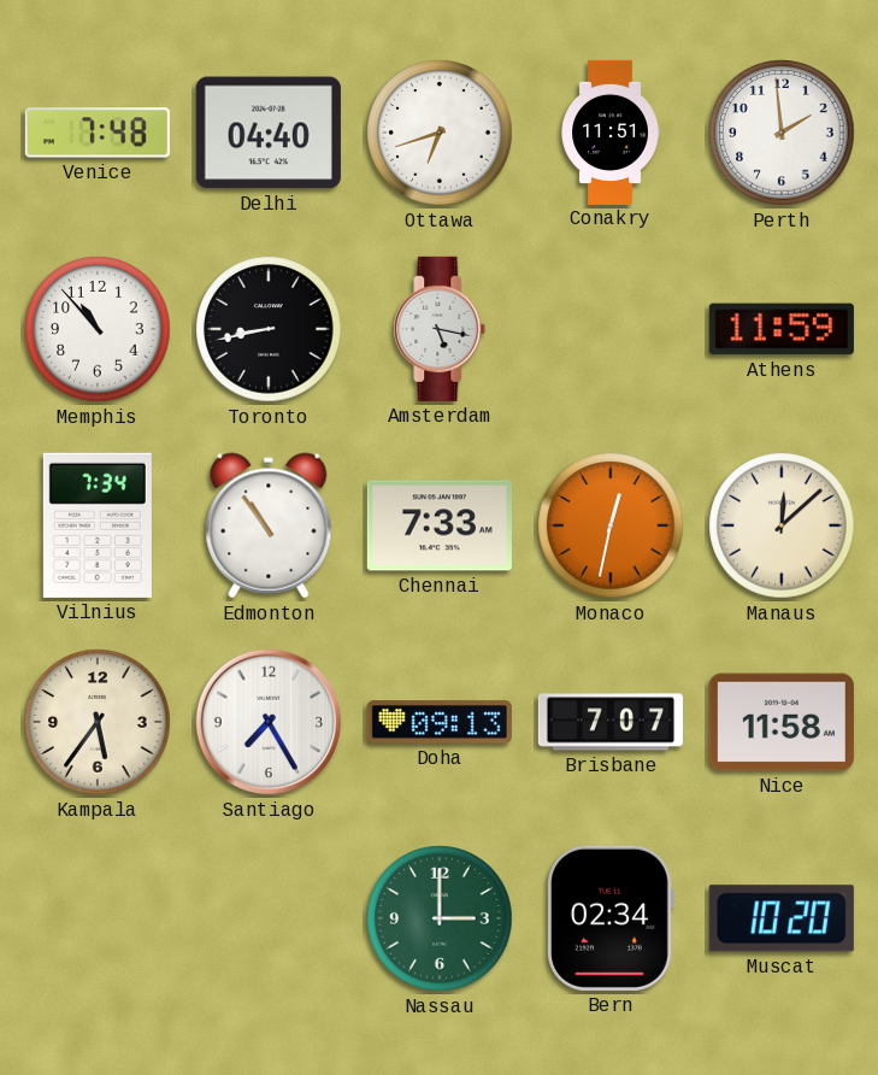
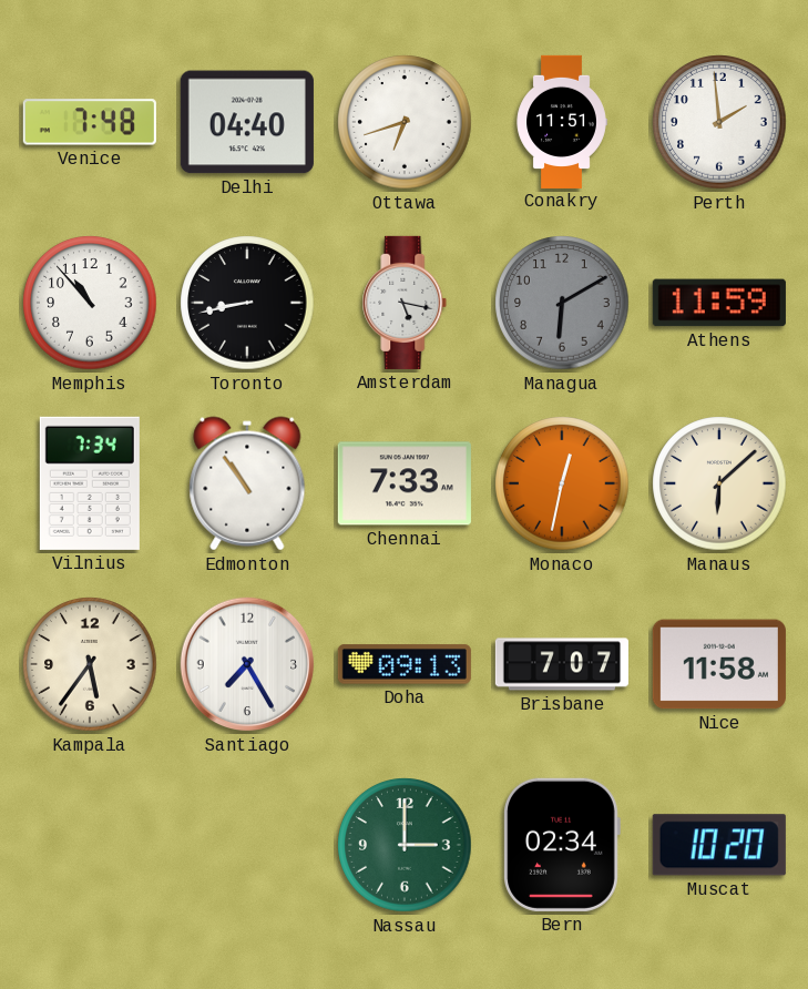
Managua: none -> 6:10
Manaus: 12:08 -> 6:08
